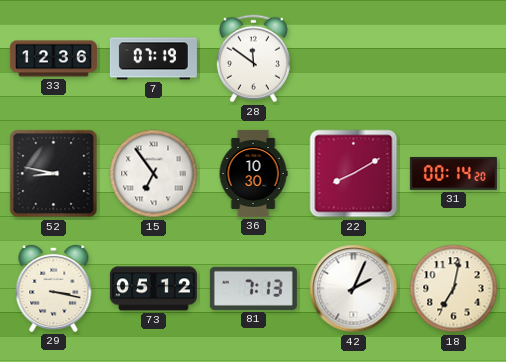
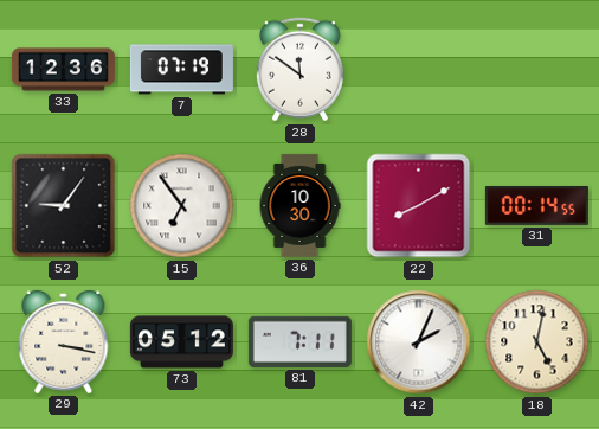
52: 8:47 -> 9:06
31: 00:14:20 -> 00:14:55
81: 7:13 -> 7:11
18: 7:02 -> 5:02
